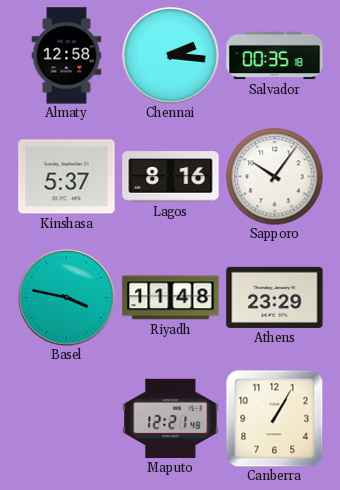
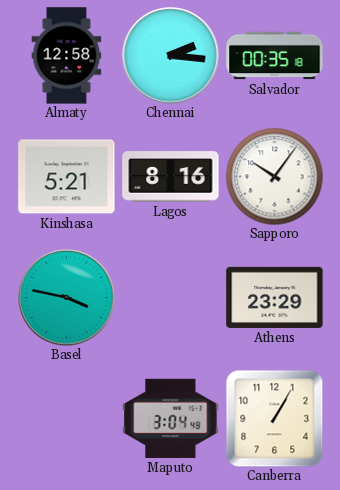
Kinshasa: 5:37 -> 5:21
Riyadh: 11:48 -> none
Maputo: 12:21 -> 3:04
